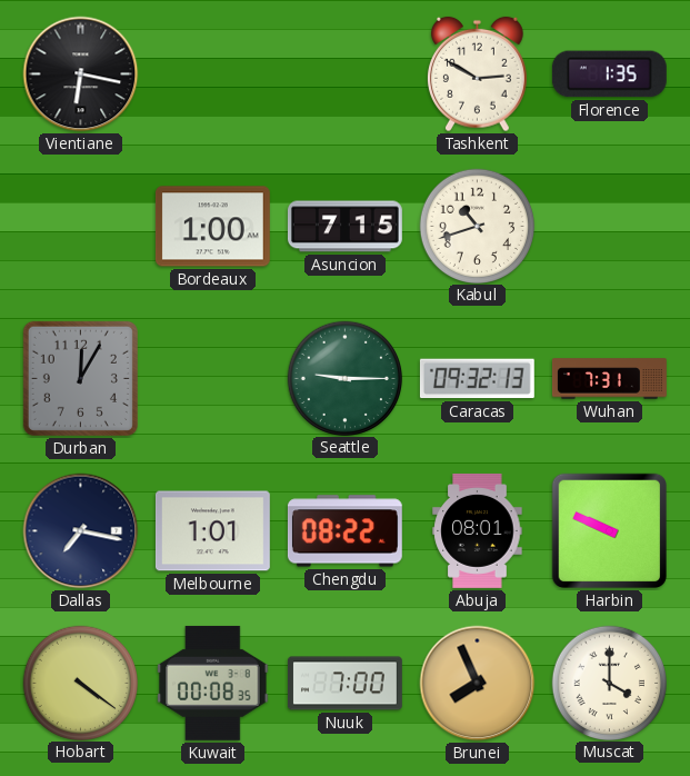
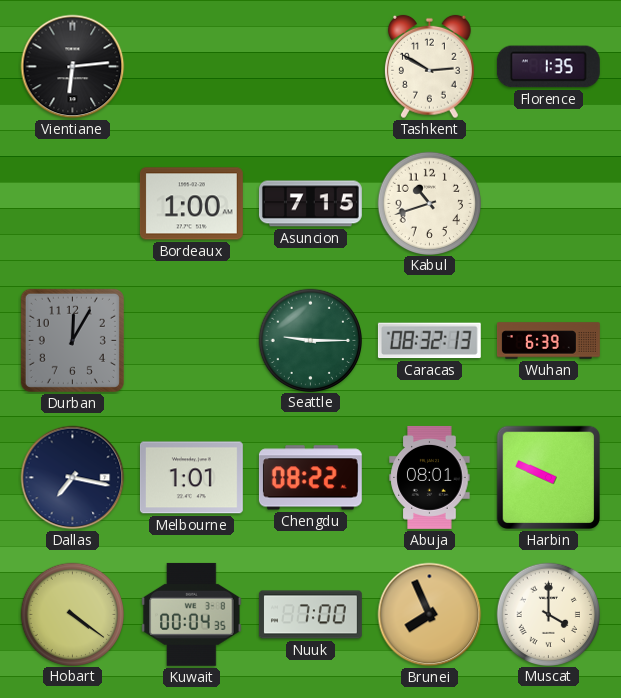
Vientiane: 6:17 -> 6:14
Caracas: 09:32 -> 08:32
Wuhan: 7:31 -> 6:39
Kuwait: 00:08 -> 00:04
